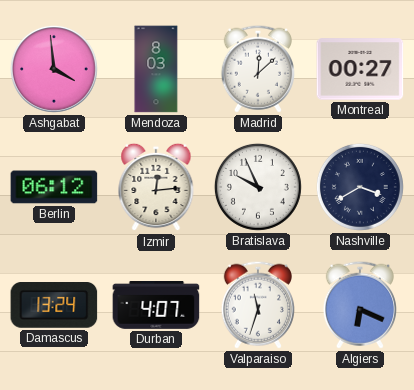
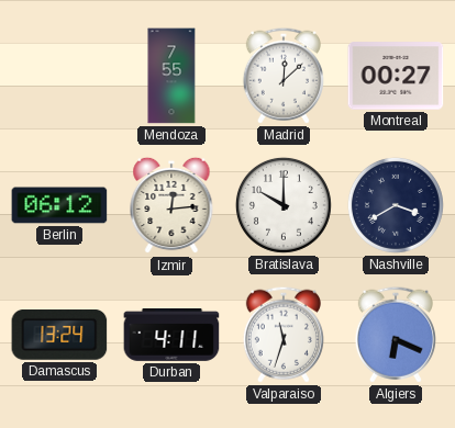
Ashgabat: 3:59 -> none
Mendoza: 8:03 -> 7:55
Bratislava: 9:56 -> 10:00
Durban: 4:07 -> 4:11
